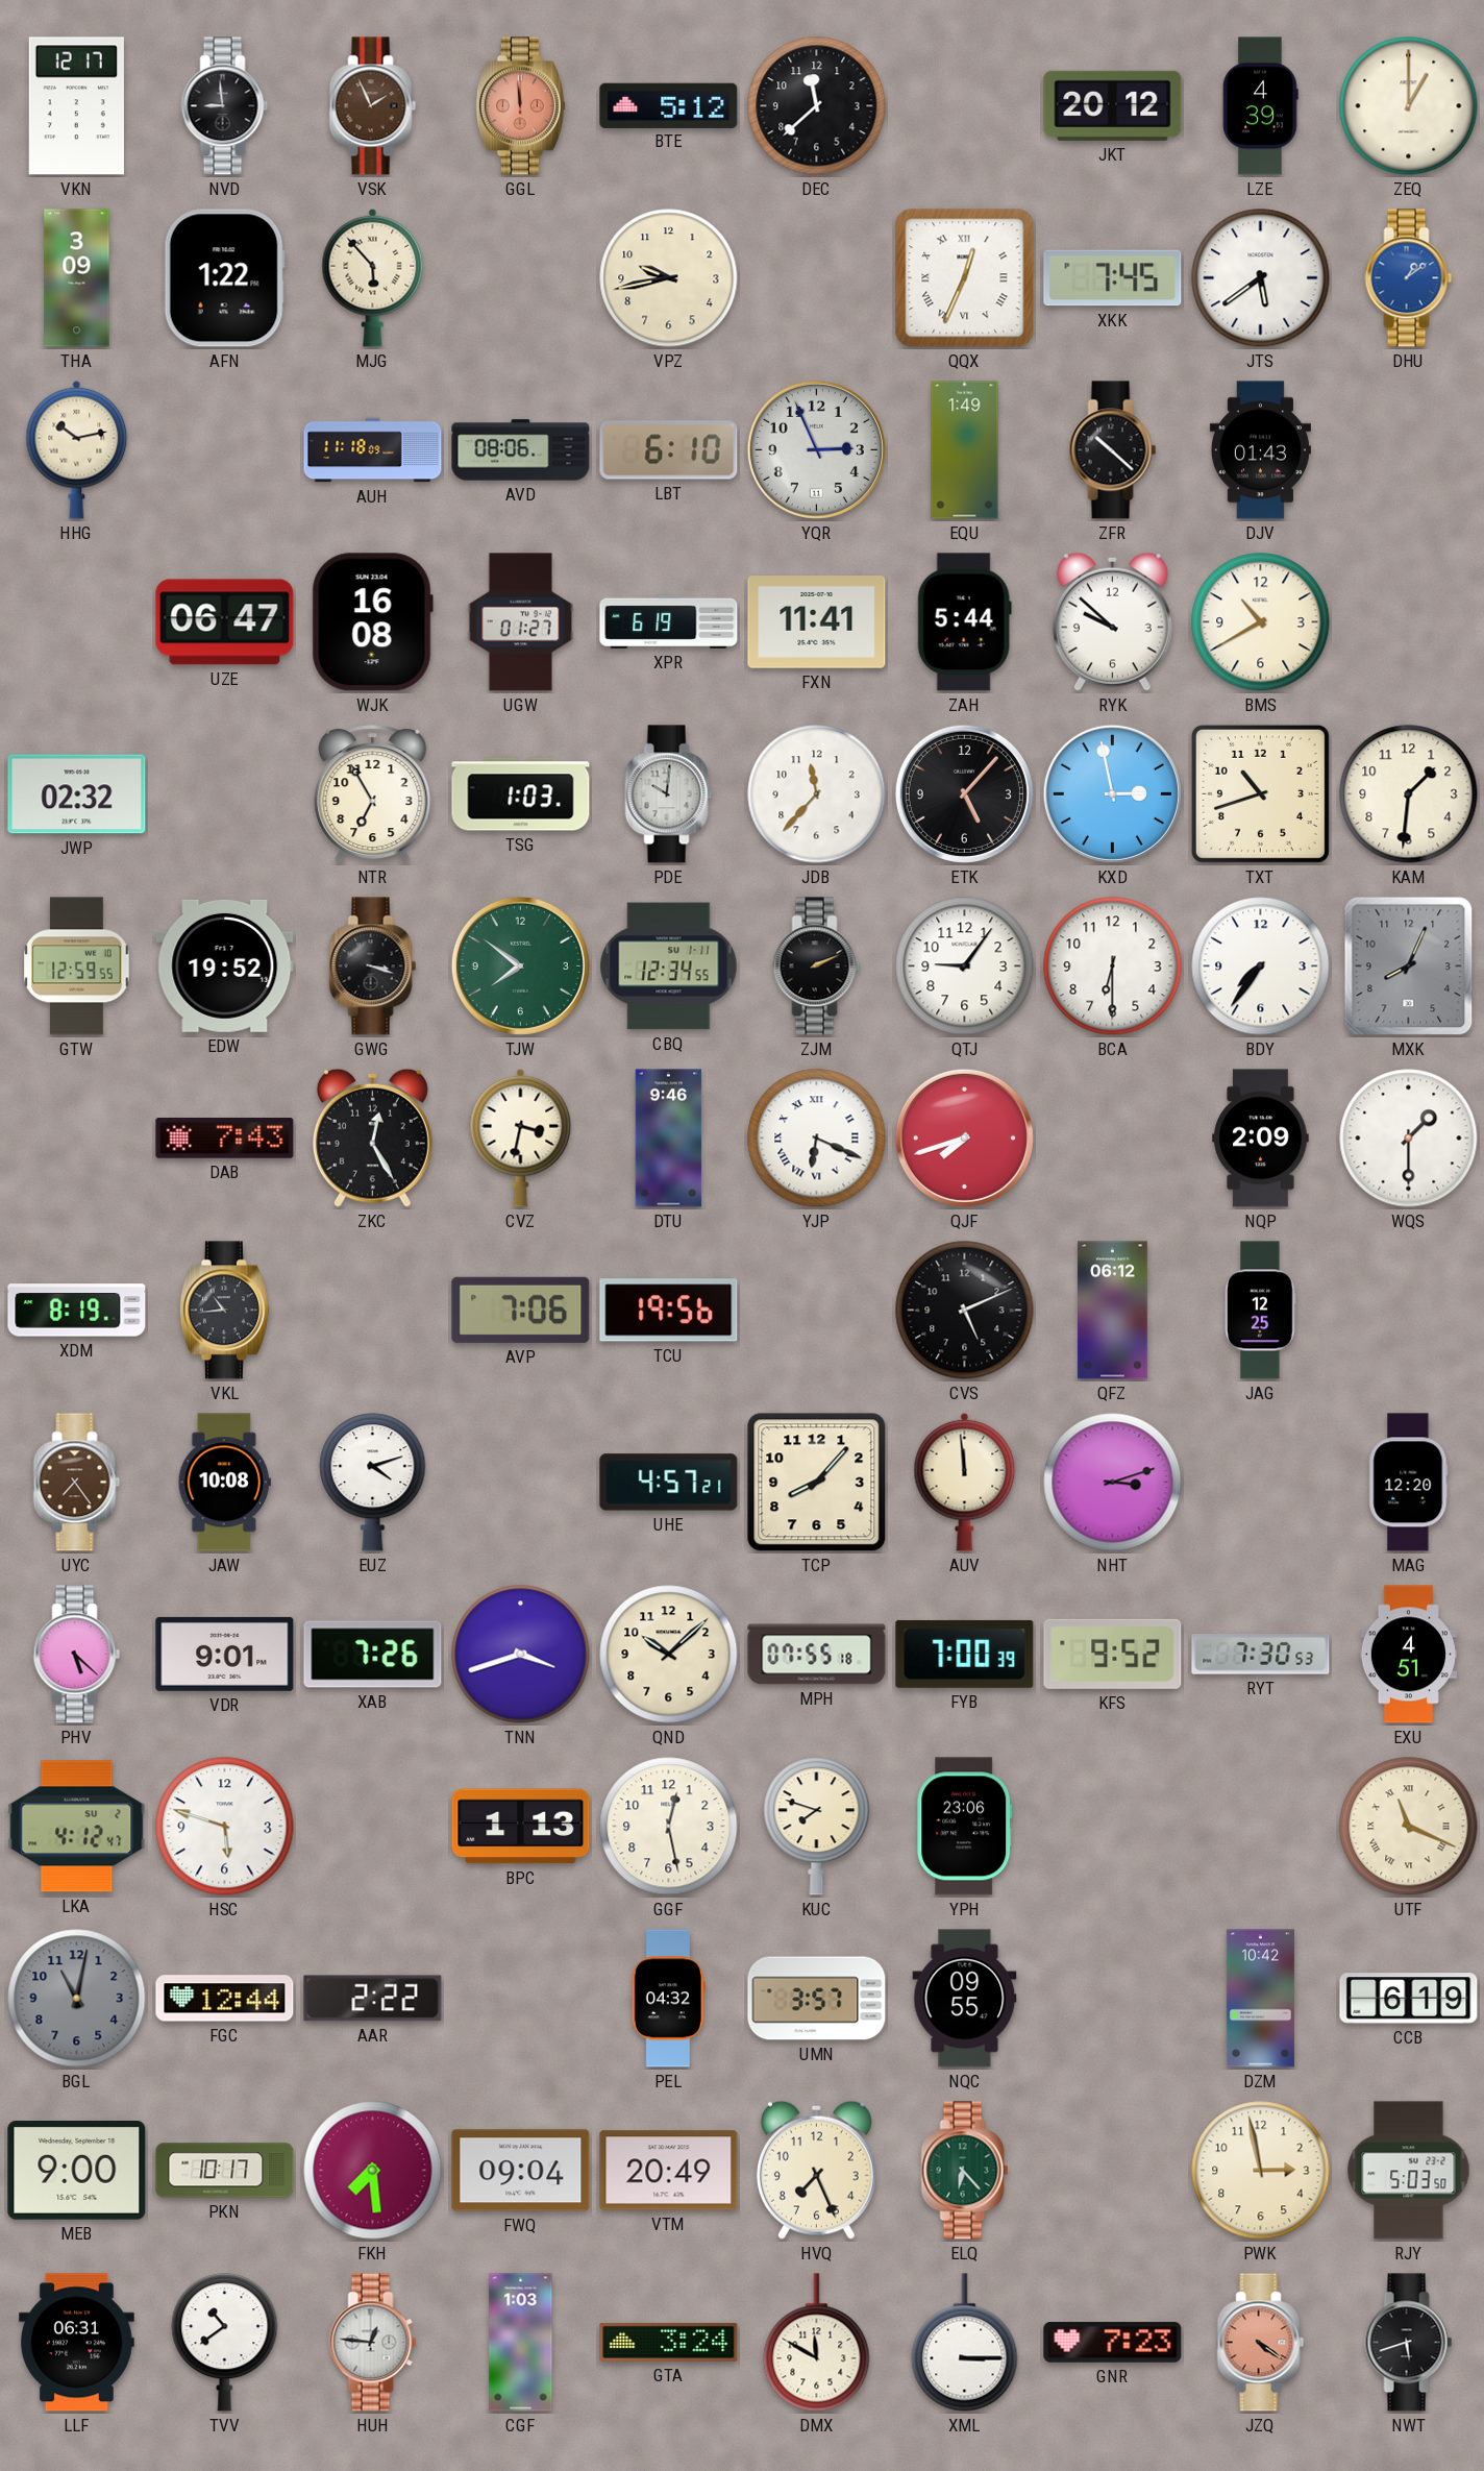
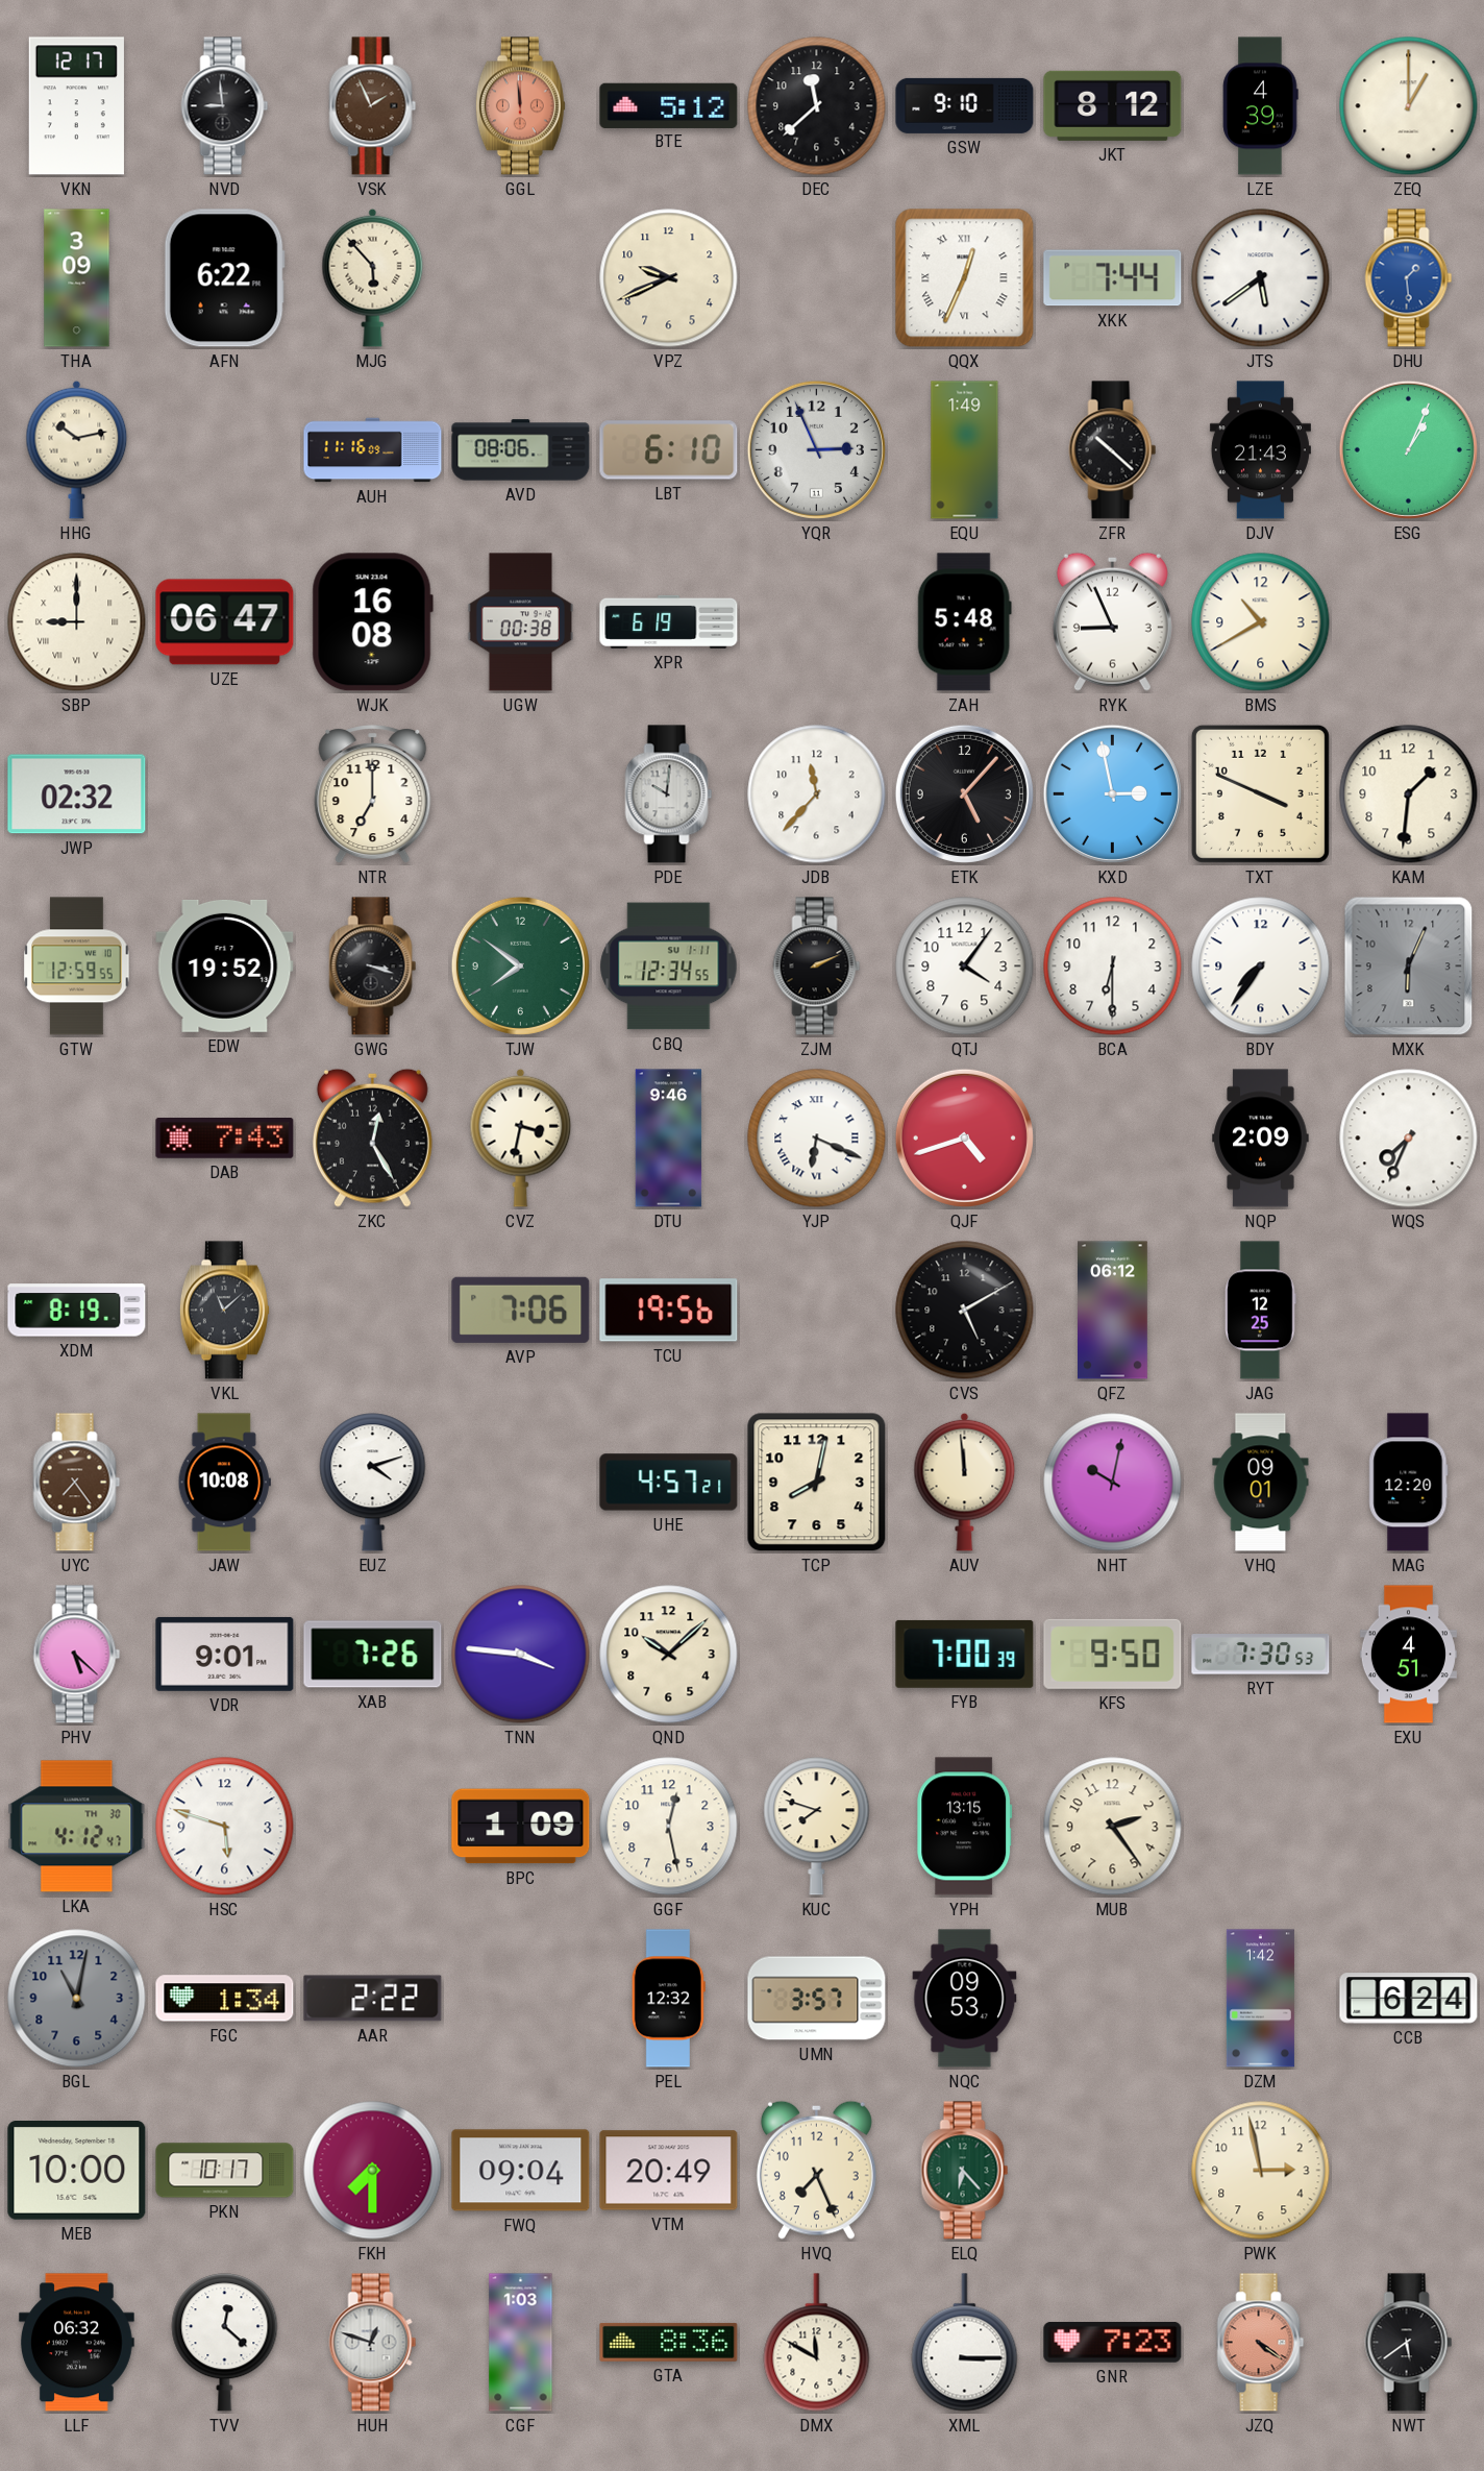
GSW: none -> 9:10
JKT: 20:12 -> 8:12
AFN: 1:22 -> 6:22
VPZ: 9:43 -> 9:41
XKK: 7:45 -> 7:44
DHU: 1:09 -> 1:29
AUH: 11:18 -> 11:16
DJV: 01:43 -> 21:43
ESG: none -> 1:04
SBP: none -> 9:00
UGW: 01:27 -> 00:38
FXN: 11:41 -> none
ZAH: 5:44 -> 5:48
RYK: 9:52 -> 8:56
NTR: 6:55 -> 7:00
TSG: 1:03 -> none
TXT: 10:42 -> 3:49
QTJ: 9:06 -> 4:06
MXK: 8:04 -> 6:04
QJF: 7:42 -> 4:42
WQS: 1:30 -> 7:34
VKL: 10:44 -> 11:08
CVS: 5:11 -> 5:10
TCP: 8:07 -> 8:02
NHT: 3:12 -> 10:02
VHQ: none -> 09:01
TNN: 3:42 -> 3:46
MPH: 07:55 -> none
KFS: 9:52 -> 9:50
LKA date: SU 2 -> TH 30
BPC: 1:13 -> 1:09
YPH: 23:06 -> 13:15
MUB: none -> 2:24
UTF: 11:19 -> none
FGC: 12:44 -> 1:34
PEL: 04:32 -> 12:32
NQC: 09:55 -> 09:53
DZM: 10:42 -> 1:42
CCB: 6:19 -> 6:24
MEB: 9:00 -> 10:00
FKH: 7:29 -> 7:30
RJY: 5:03 -> none
LLF: 06:31 -> 06:32
TVV: 10:39 -> 12:22
HUH: 12:46 -> 12:48
GTA: 3:24 -> 8:36
NWT: 5:42 -> 5:39
